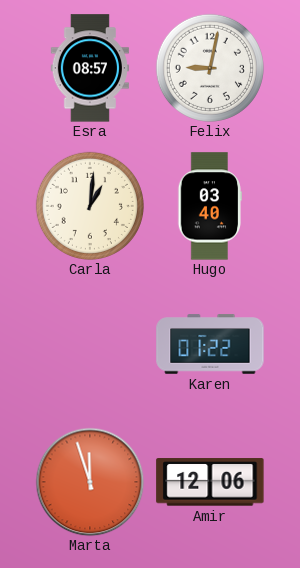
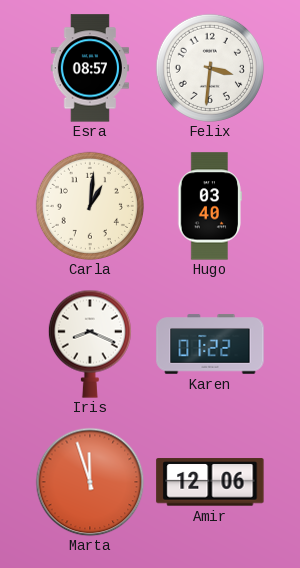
Felix: 9:02 -> 3:31
Iris: none -> 8:19
